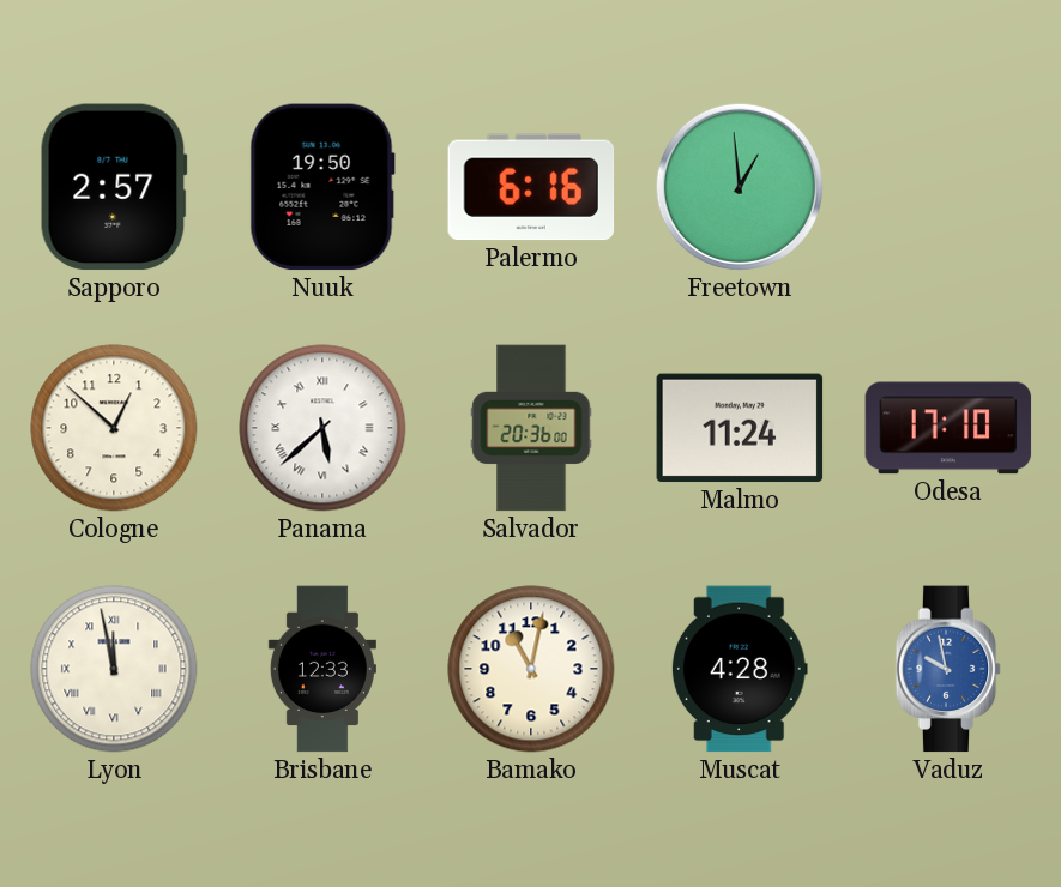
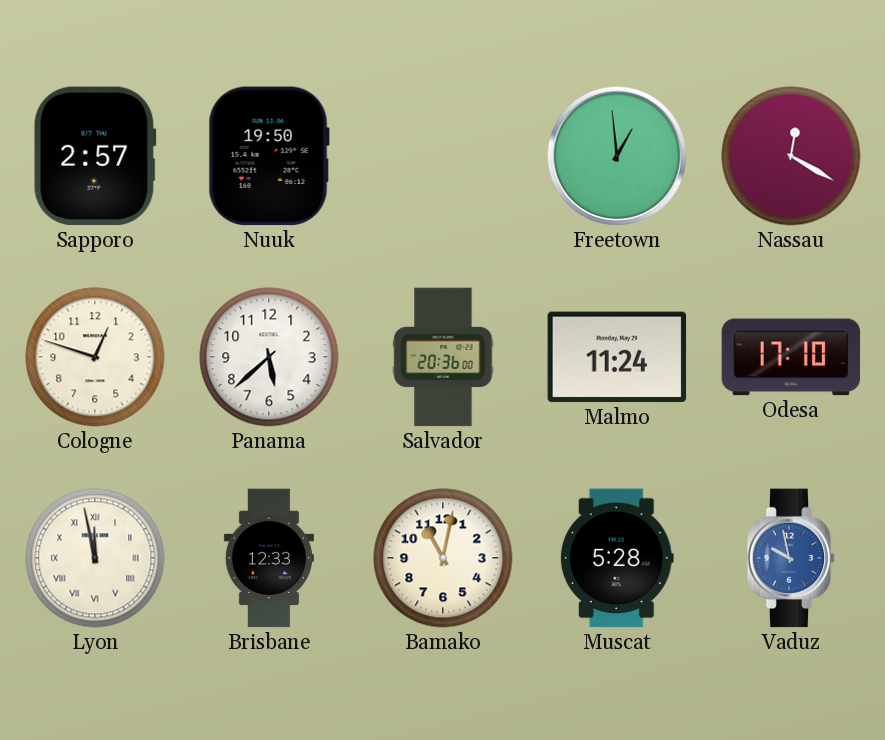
Palermo: 6:16 -> none
Nassau: none -> 12:20
Cologne: 12:52 -> 12:48
Panama numerals: Roman -> Arabic
Muscat: 4:28 -> 5:28
